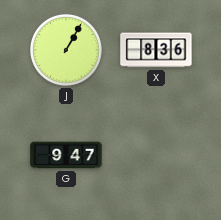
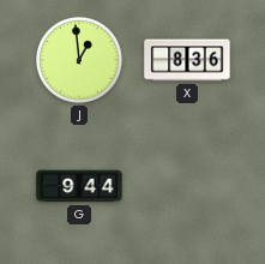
J: 1:05 -> 12:59
G: 9:47 -> 9:44
